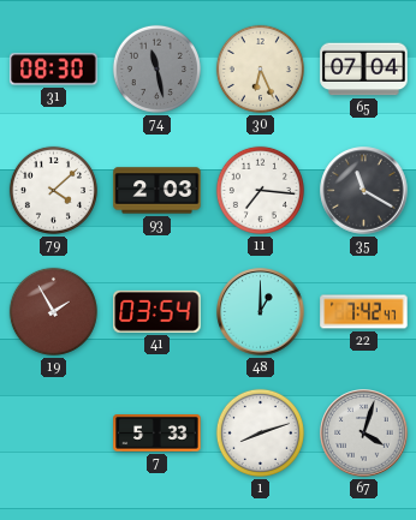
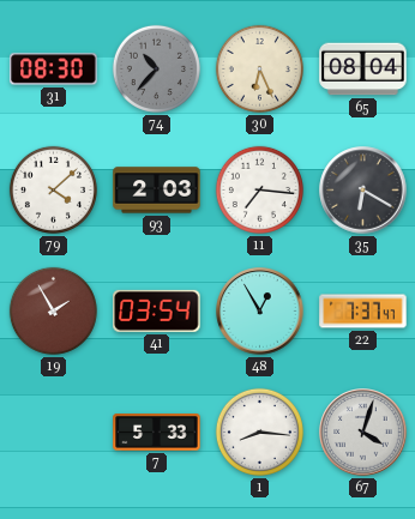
74: 11:28 -> 10:37
65: 07:04 -> 08:04
35: 11:20 -> 6:20
48: 1:00 -> 12:55
22: 7:42 -> 7:37
1: 8:12 -> 8:16
